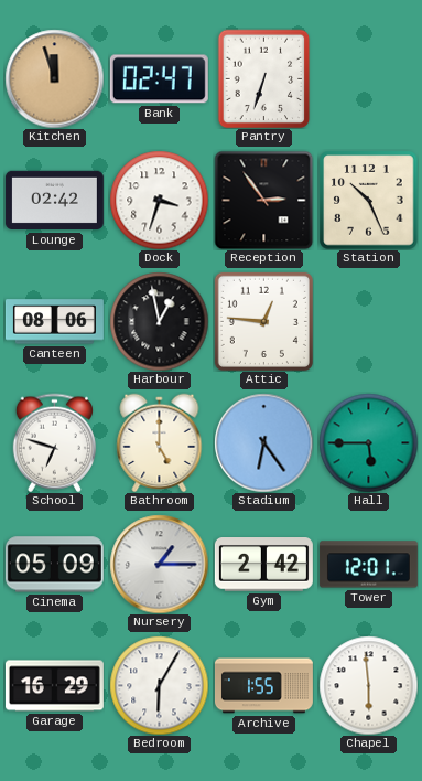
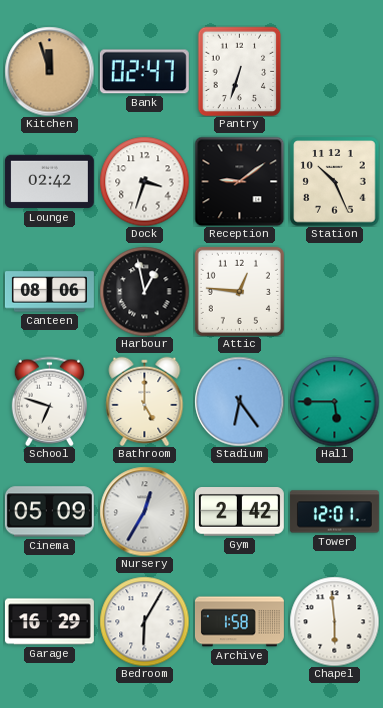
Reception: 2:54 -> 9:09
Nursery: 1:15 -> 12:35
Archive: 1:55 -> 1:58
